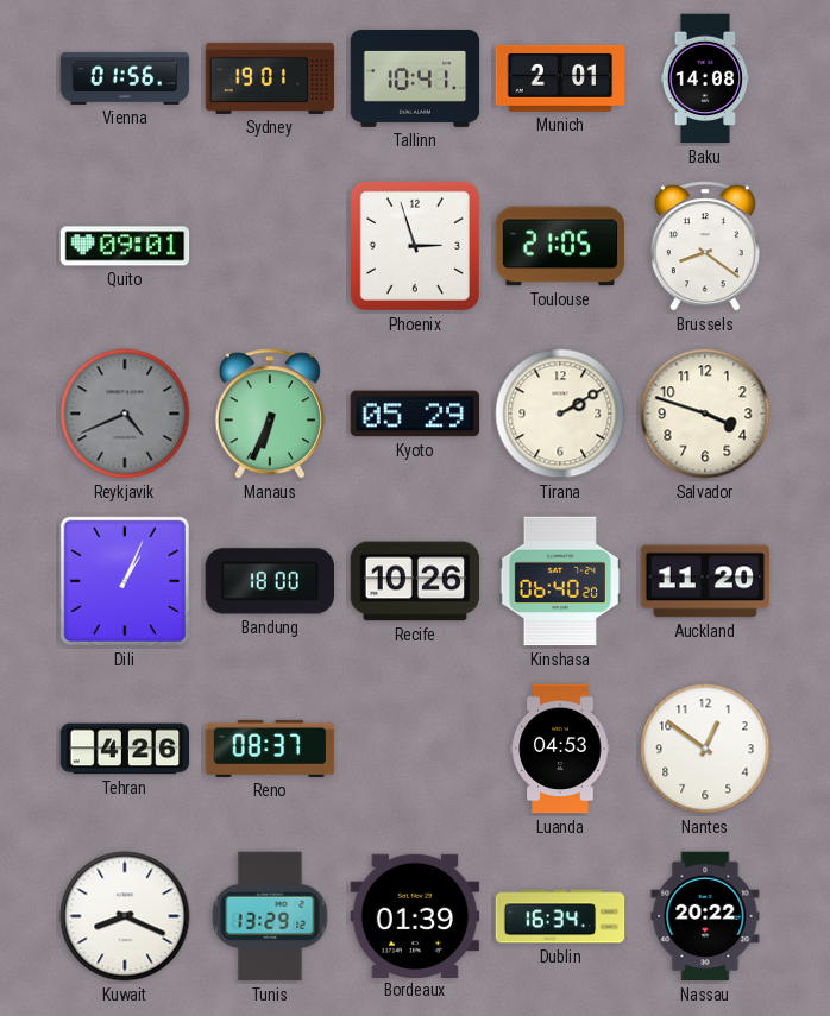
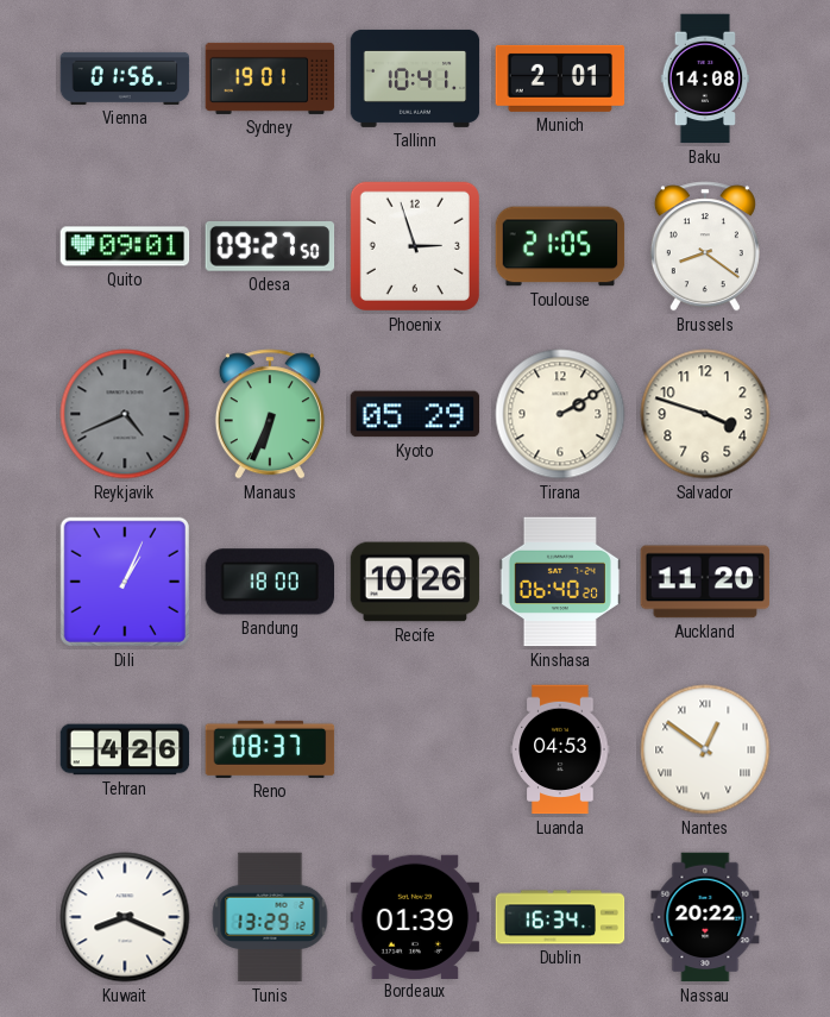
Odesa: none -> 09:27
Nantes numerals: Arabic -> Roman
